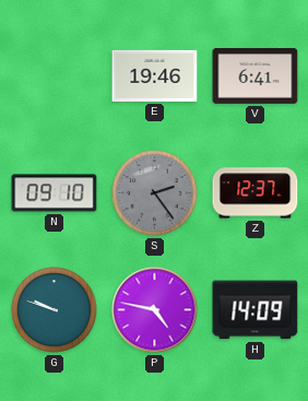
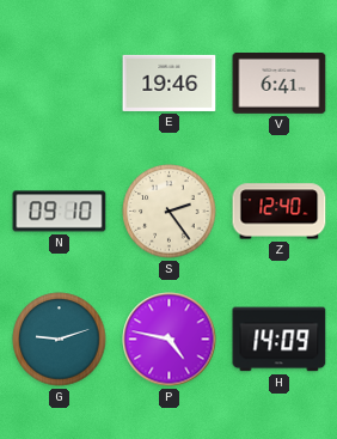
S dial: grey -> cream
Z: 12:37 -> 12:40
G: 9:48 -> 9:12
